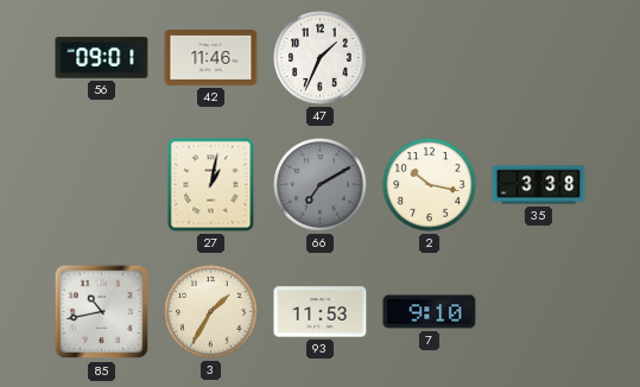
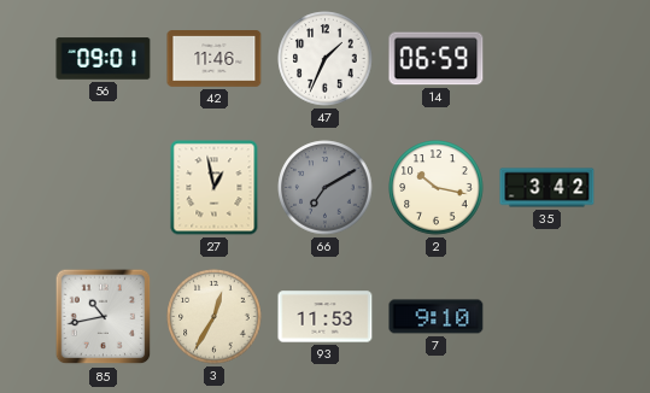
14: none -> 06:59
27: 1:02 -> 12:58
35: 3:38 -> 3:42
3: 1:35 -> 12:35
